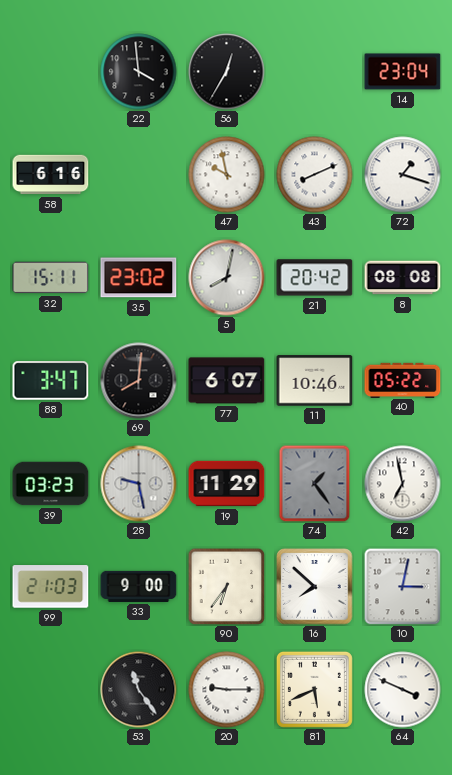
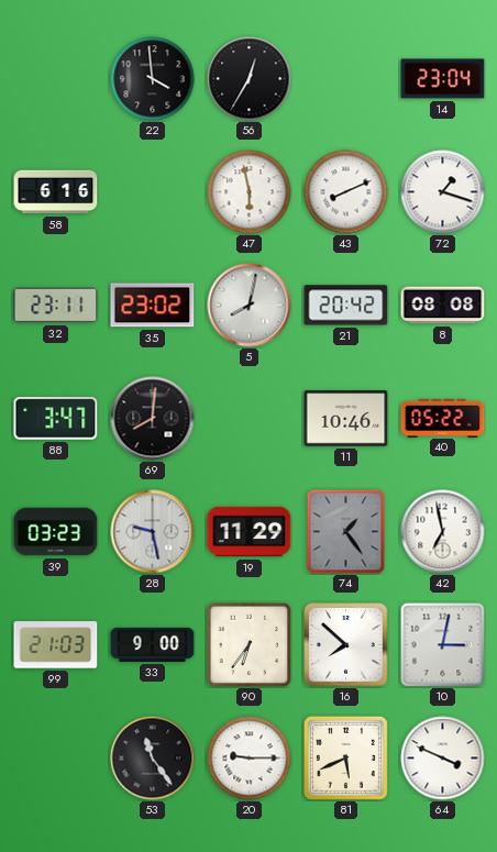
47: 9:58 -> 5:58
32: 15:11 -> 23:11
77: 6:07 -> none
